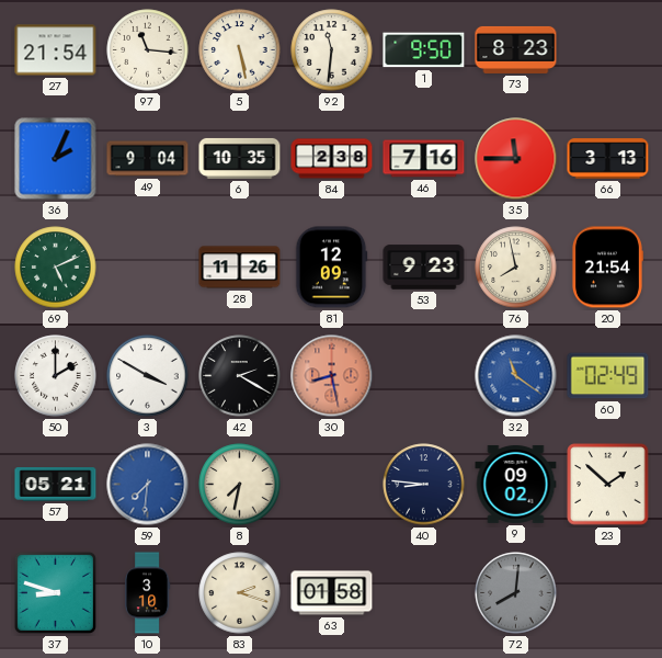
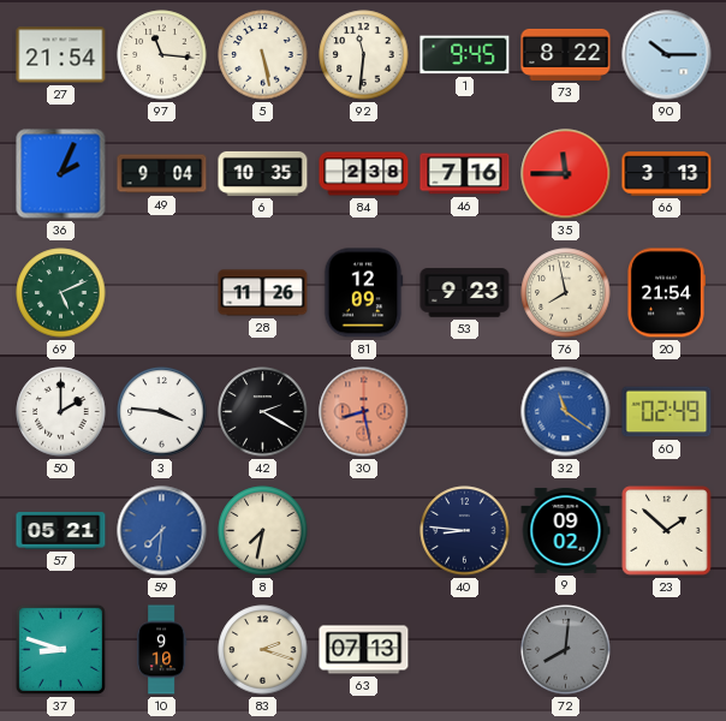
1: 9:50 -> 9:45
73: 8:23 -> 8:22
90: none -> 10:15
3: 3:50 -> 3:46
10: 3:10 -> 9:10
63: 01:58 -> 07:13
